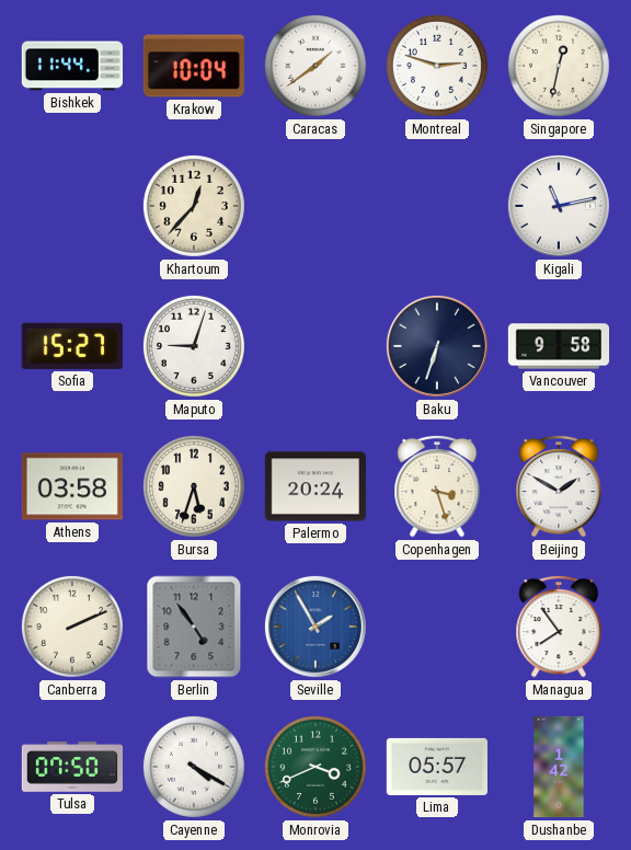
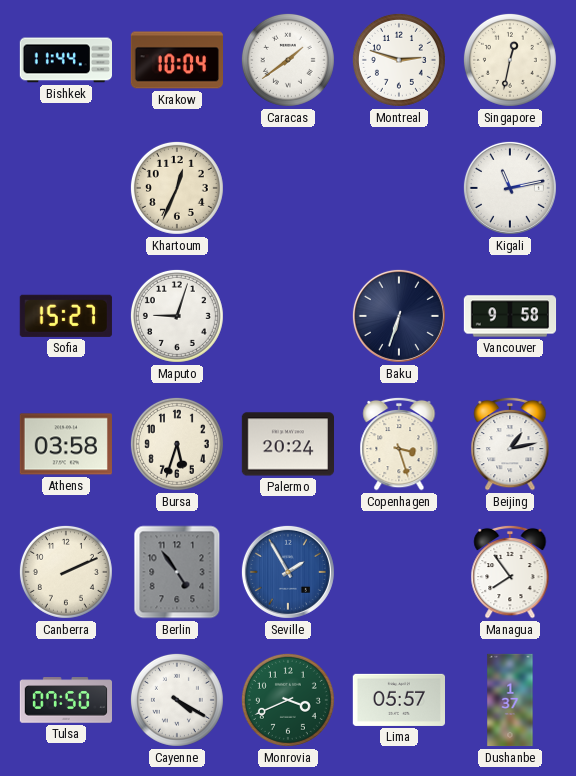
Khartoum: 12:37 -> 12:34
Beijing: 1:50 -> 1:13
Dushanbe: 1:42 -> 1:37
